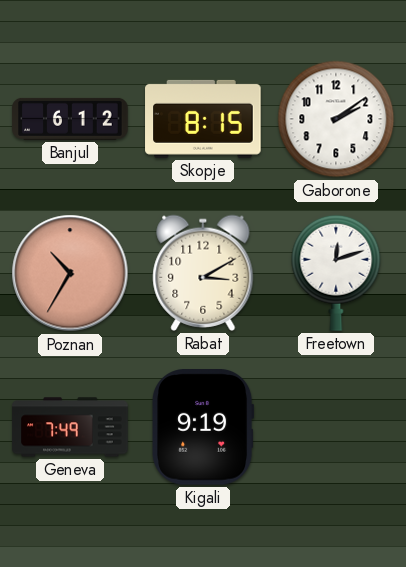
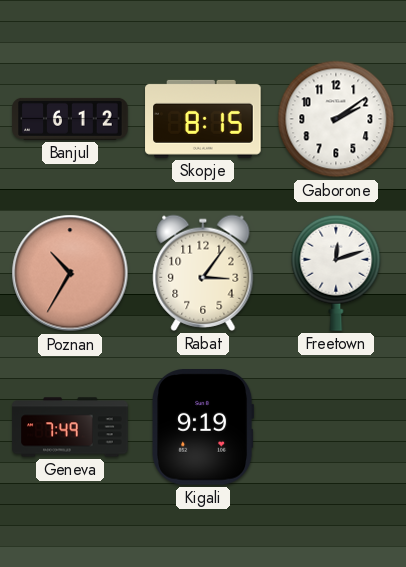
Rabat: 3:10 -> 3:06
